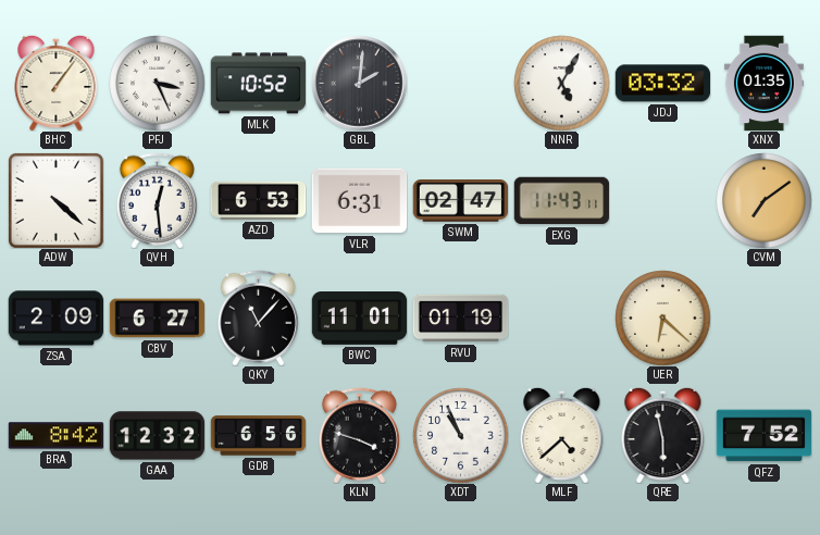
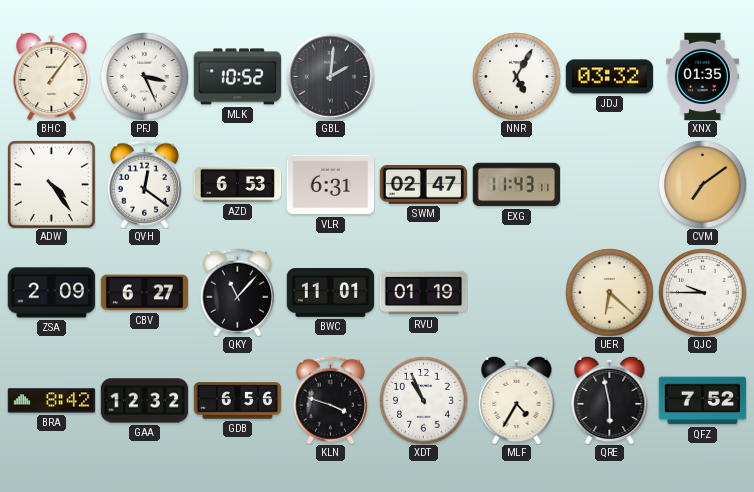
ADW: 4:22 -> 4:24
QVH: 12:29 -> 12:21
QJC: none -> 9:45
MLF: 4:38 -> 4:35
